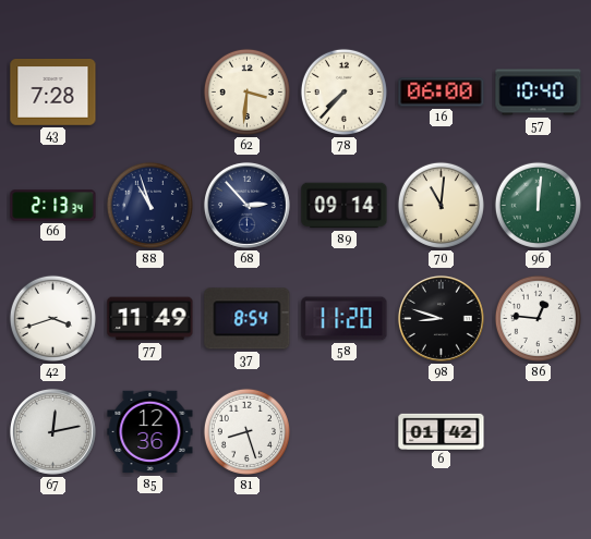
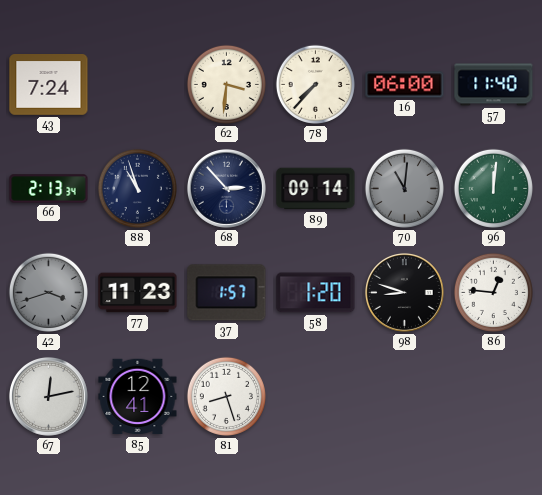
43: 7:28 -> 7:24
57: 10:40 -> 11:40
70 dial: cream -> grey
42 dial: white -> grey
77: 11:49 -> 11:23
37: 8:54 -> 1:57
58: 11:20 -> 1:20
85: 12:36 -> 12:41
6: 01:42 -> none
